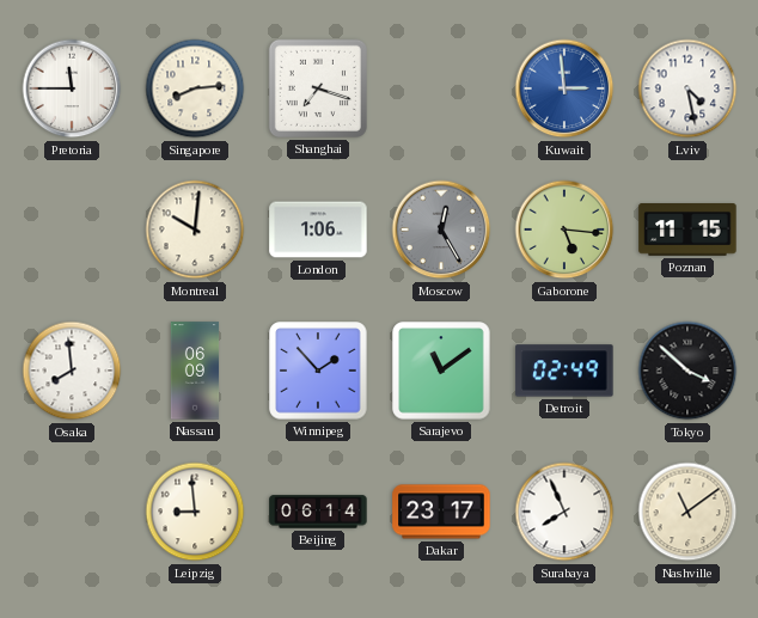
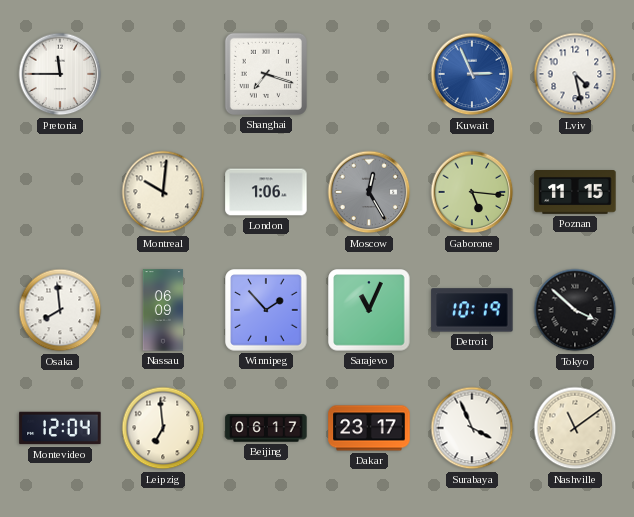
Singapore: 8:14 -> none
Kuwait: 2:59 -> 2:56
Sarajevo: 11:09 -> 11:04
Detroit: 02:49 -> 10:19
Montevideo: none -> 12:04
Leipzig: 8:59 -> 6:59
Beijing: 06:14 -> 06:17
Surabaya: 7:56 -> 3:56
